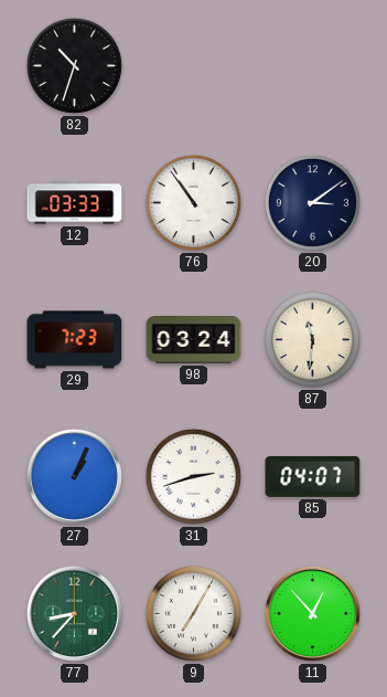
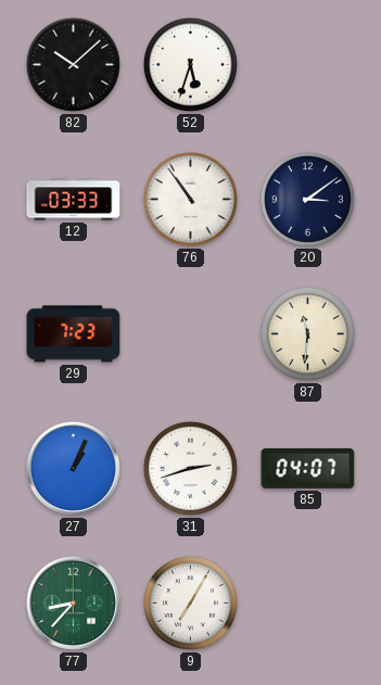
82: 10:33 -> 10:08
52: none -> 5:33
98: 03:24 -> none
11: 12:53 -> none
